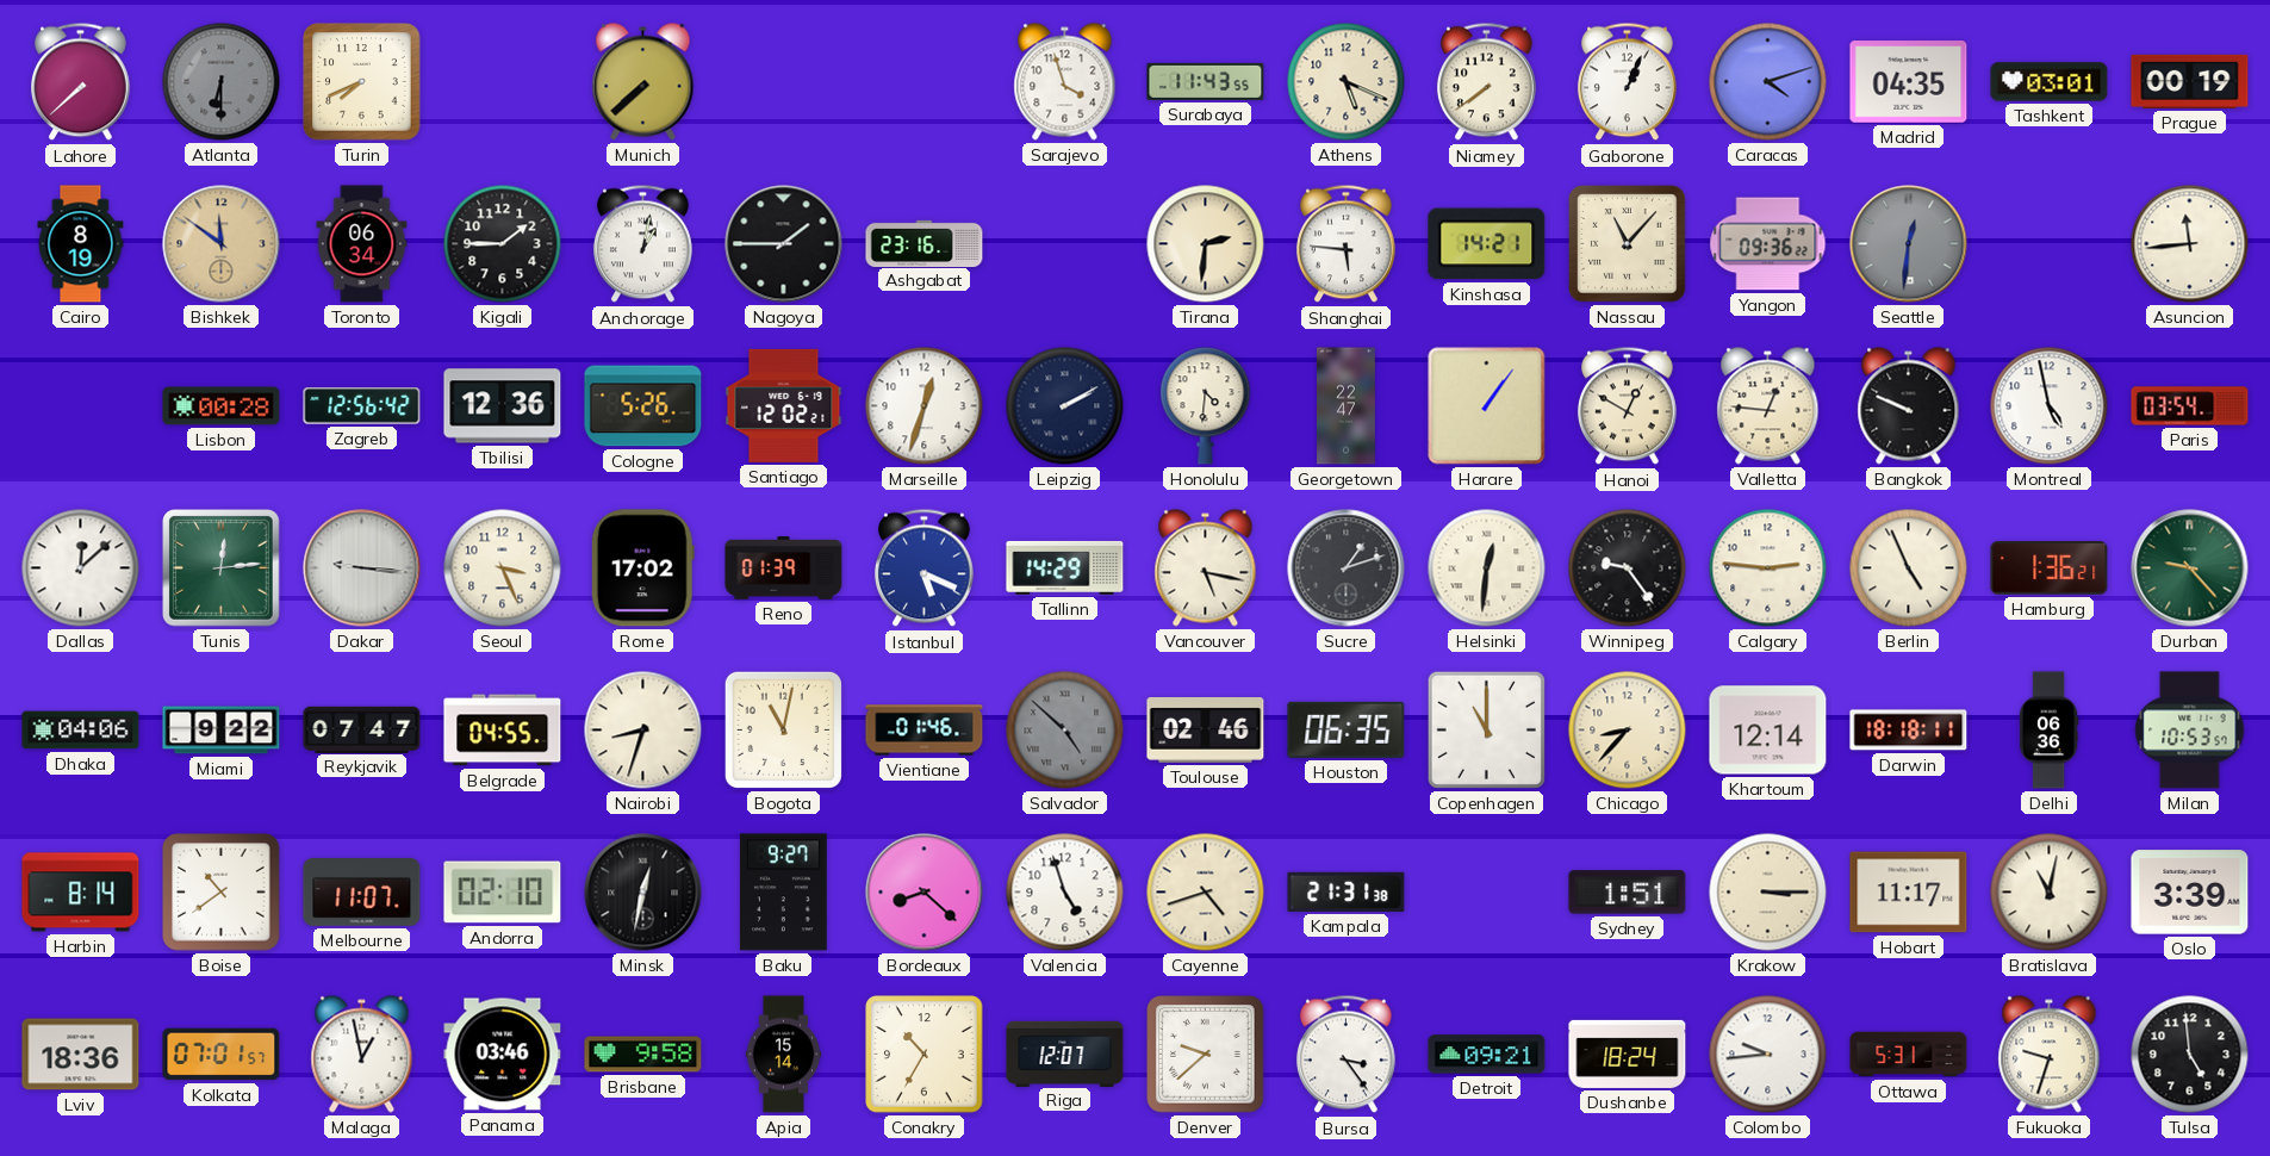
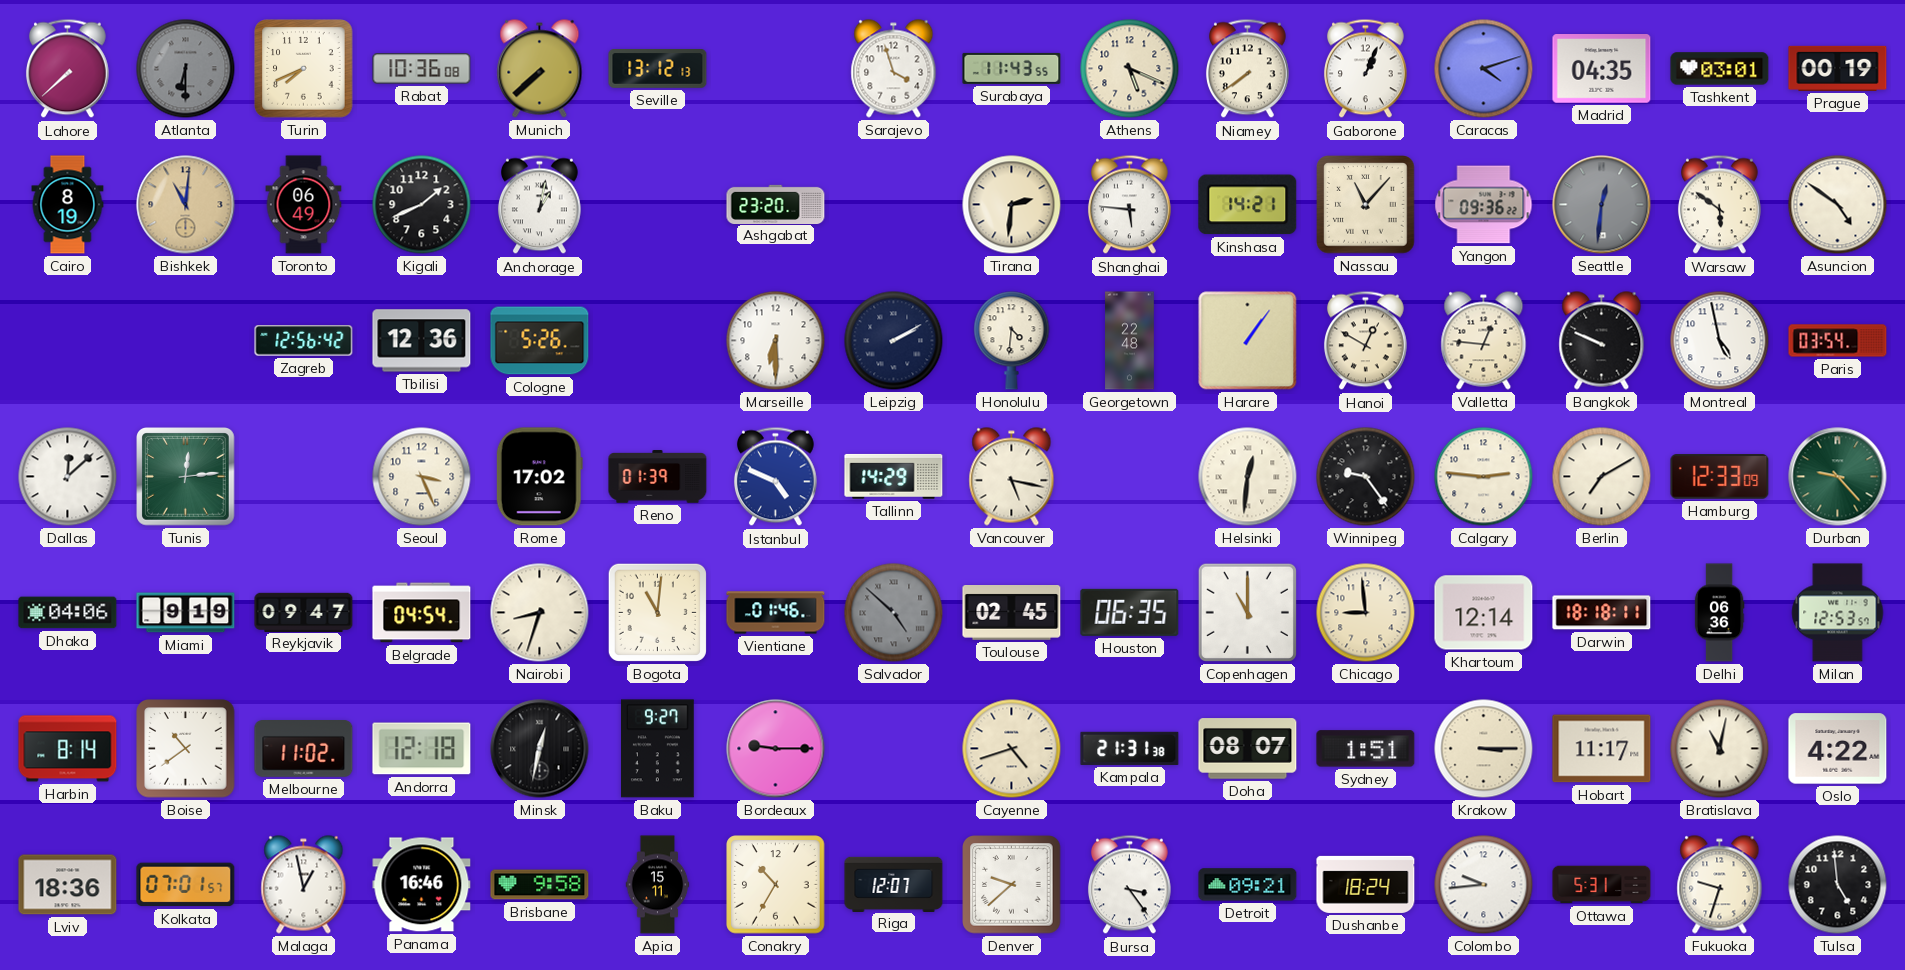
Rabat: none -> 10:36
Seville: none -> 13:12
Bishkek: 11:51 -> 11:01
Toronto: 06:34 -> 06:49
Kigali: 1:45 -> 1:41
Nagoya: 1:45 -> none
Ashgabat: 23:16 -> 23:20
Warsaw: none -> 5:51
Asuncion: 11:44 -> 4:51
Lisbon: 00:28 -> none
Santiago: 12:02 -> none
Marseille: 12:33 -> 6:30
Georgetown: 22:47 -> 22:48
Dakar: 9:16 -> none
Istanbul: 5:19 -> 4:49
Sucre: 1:12 -> none
Berlin: 4:56 -> 7:10
Hamburg: 1:36 -> 12:33
Miami: 9:22 -> 9:19
Reykjavik: 07:47 -> 09:47
Belgrade: 04:55 -> 04:54
Bogota: 11:02 -> 11:01
Toulouse: 02:46 -> 02:45
Chicago: 8:37 -> 8:59
Milan: 10:53 -> 12:53
Melbourne: 11:07 -> 11:02
Andorra: 02:10 -> 12:18
Bordeaux: 8:22 -> 9:15
Valencia: 4:57 -> none
Doha: none -> 08:07
Oslo: 3:39 -> 4:22
Panama: 03:46 -> 16:46
Apia: 15:14 -> 15:11
